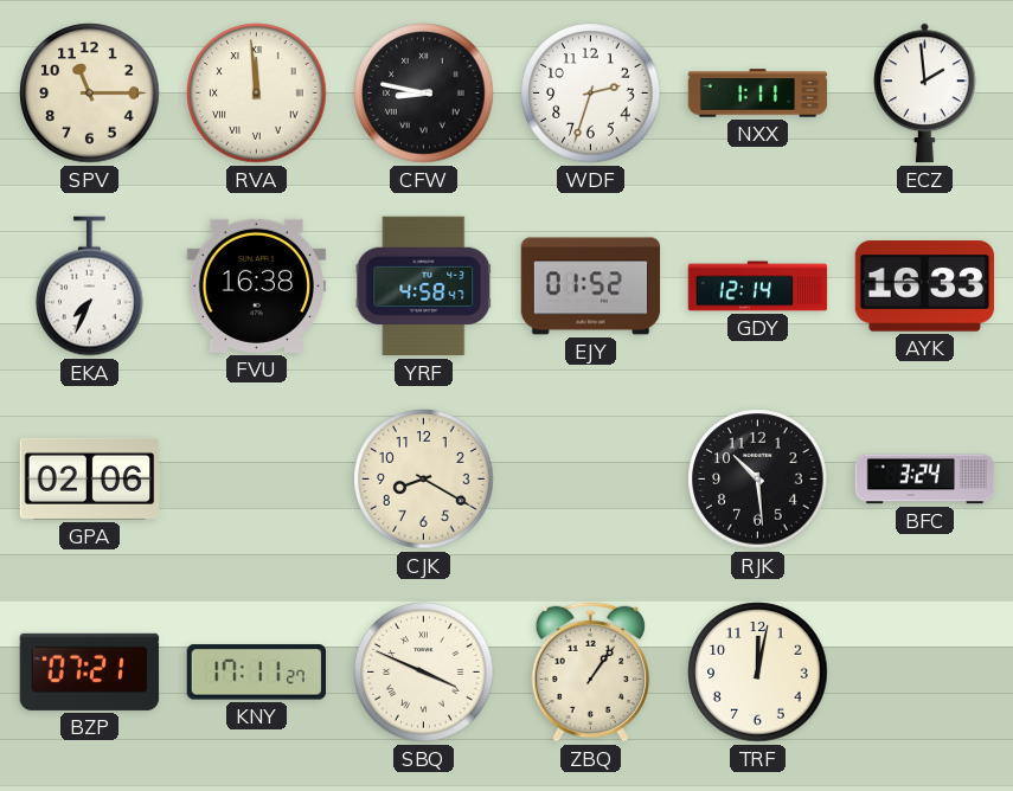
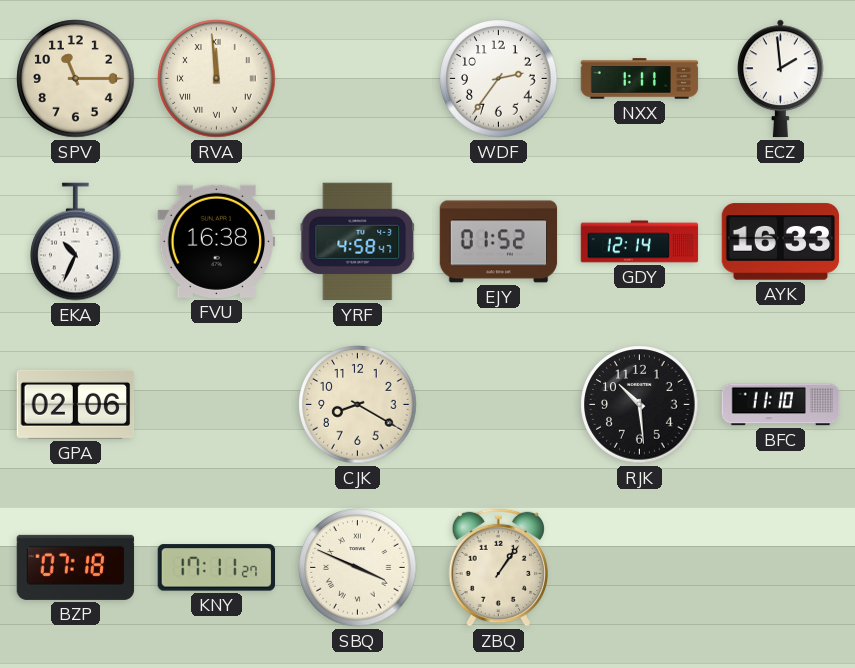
CFW: 8:47 -> none
WDF: 2:33 -> 2:36
EKA: 7:34 -> 10:34
BFC: 3:24 -> 11:10
BZP: 07:21 -> 07:18
TRF: 12:02 -> none
